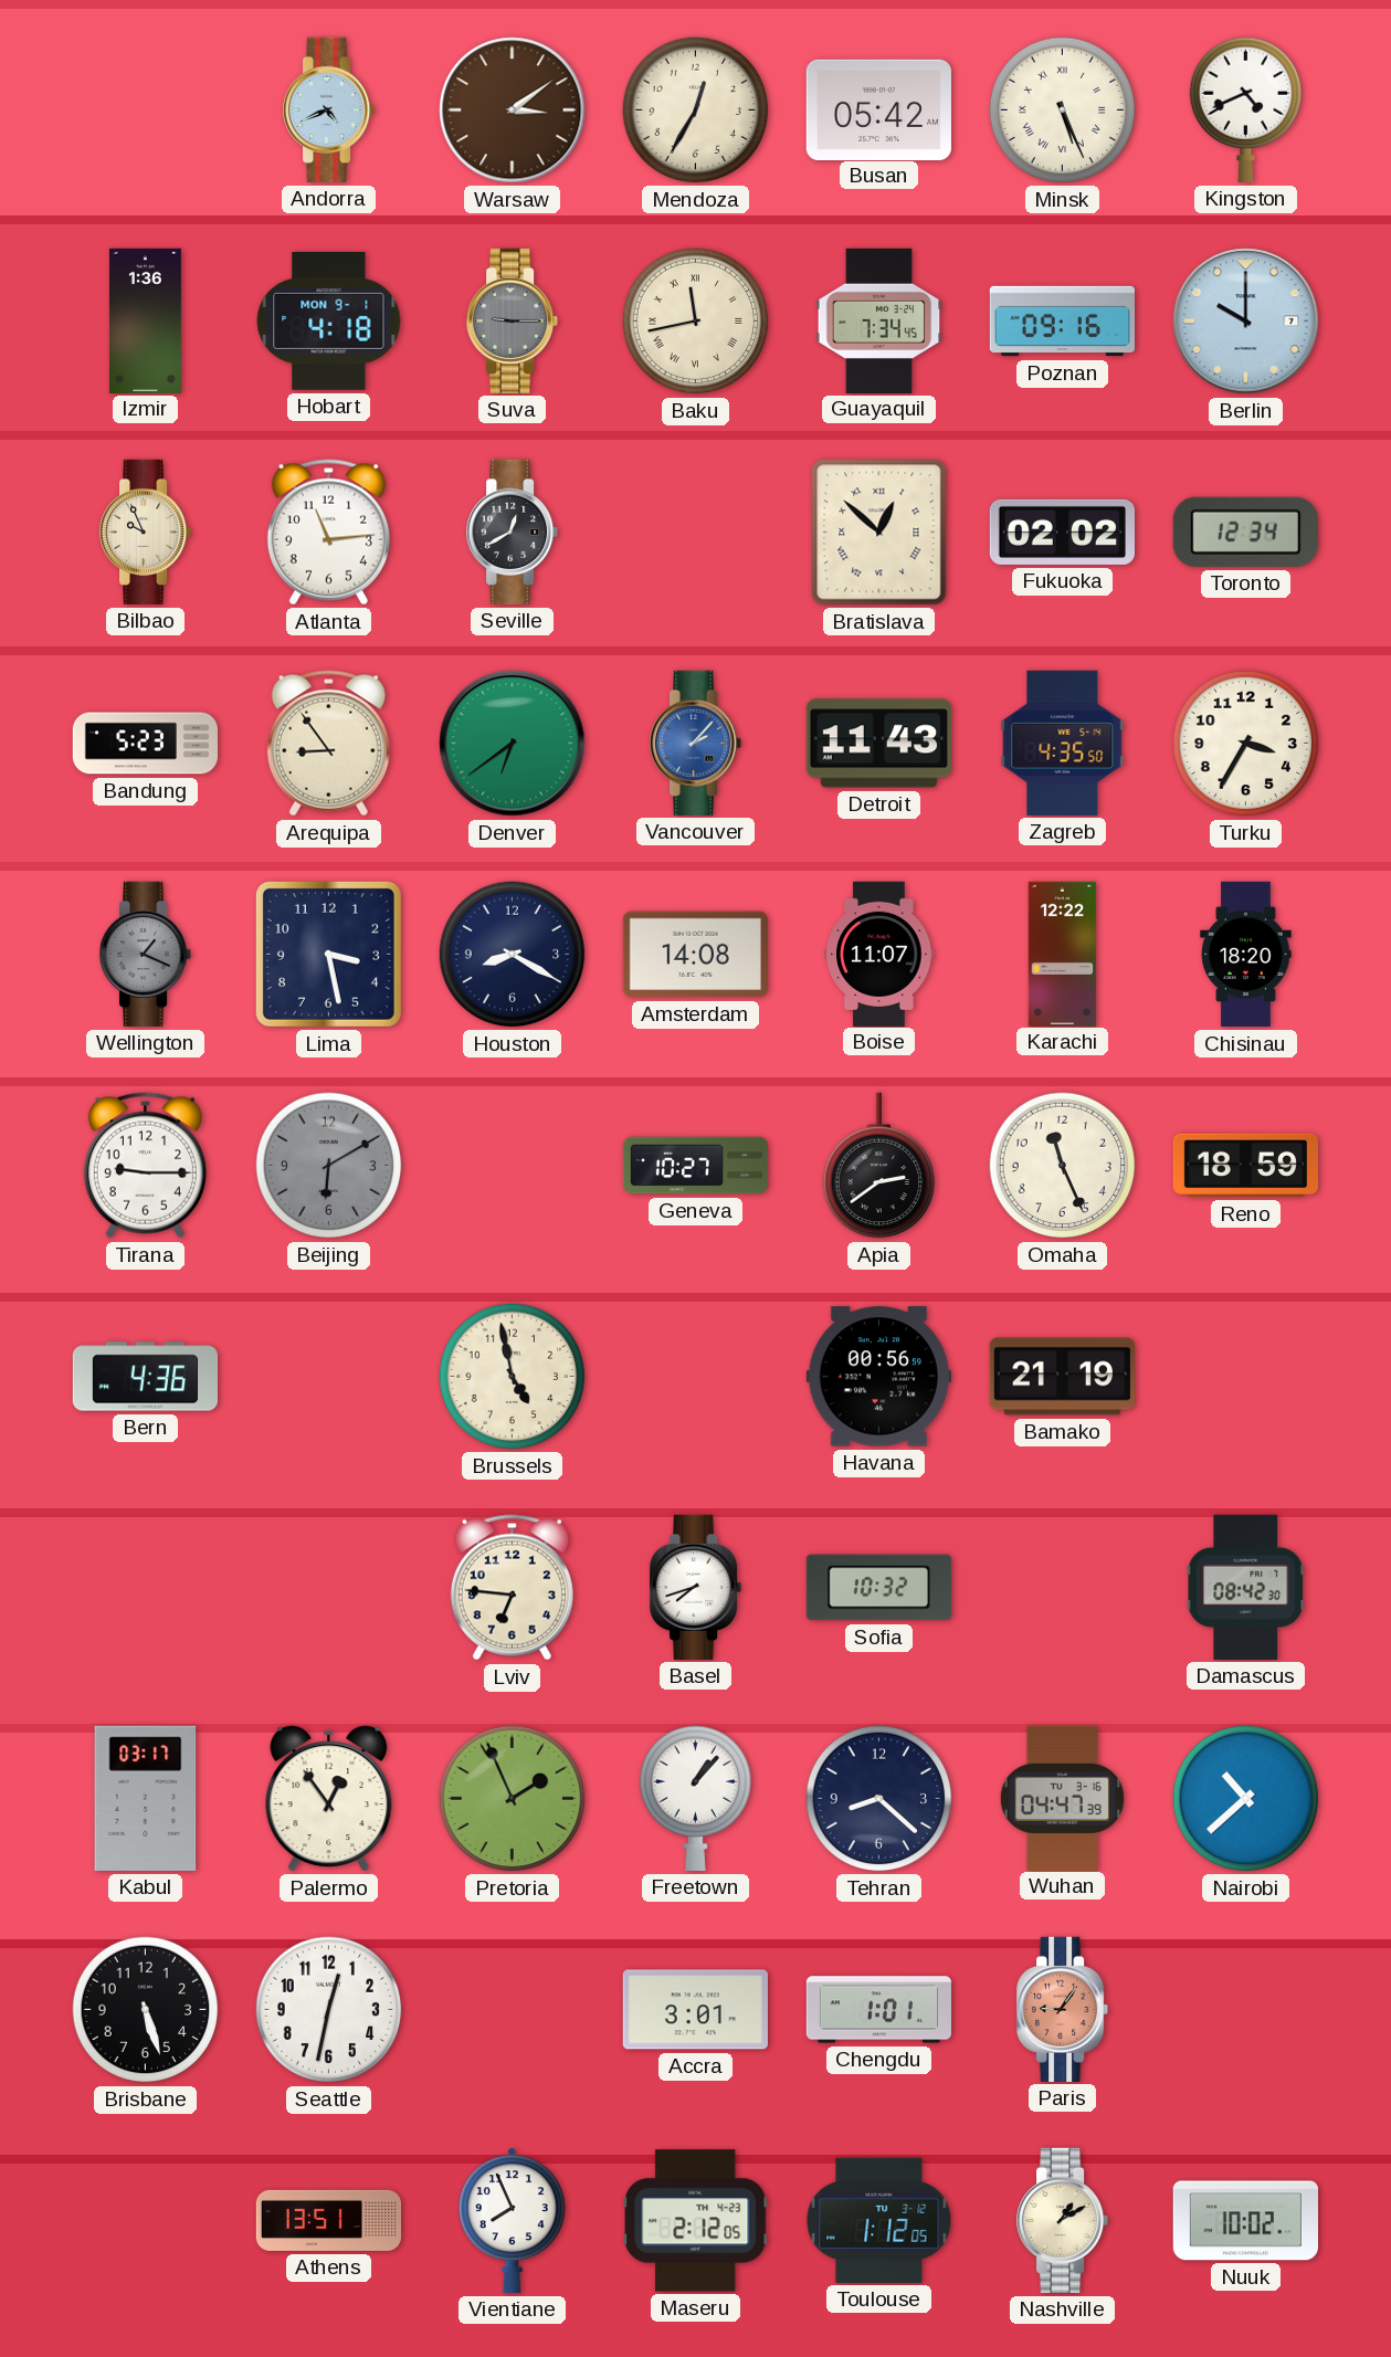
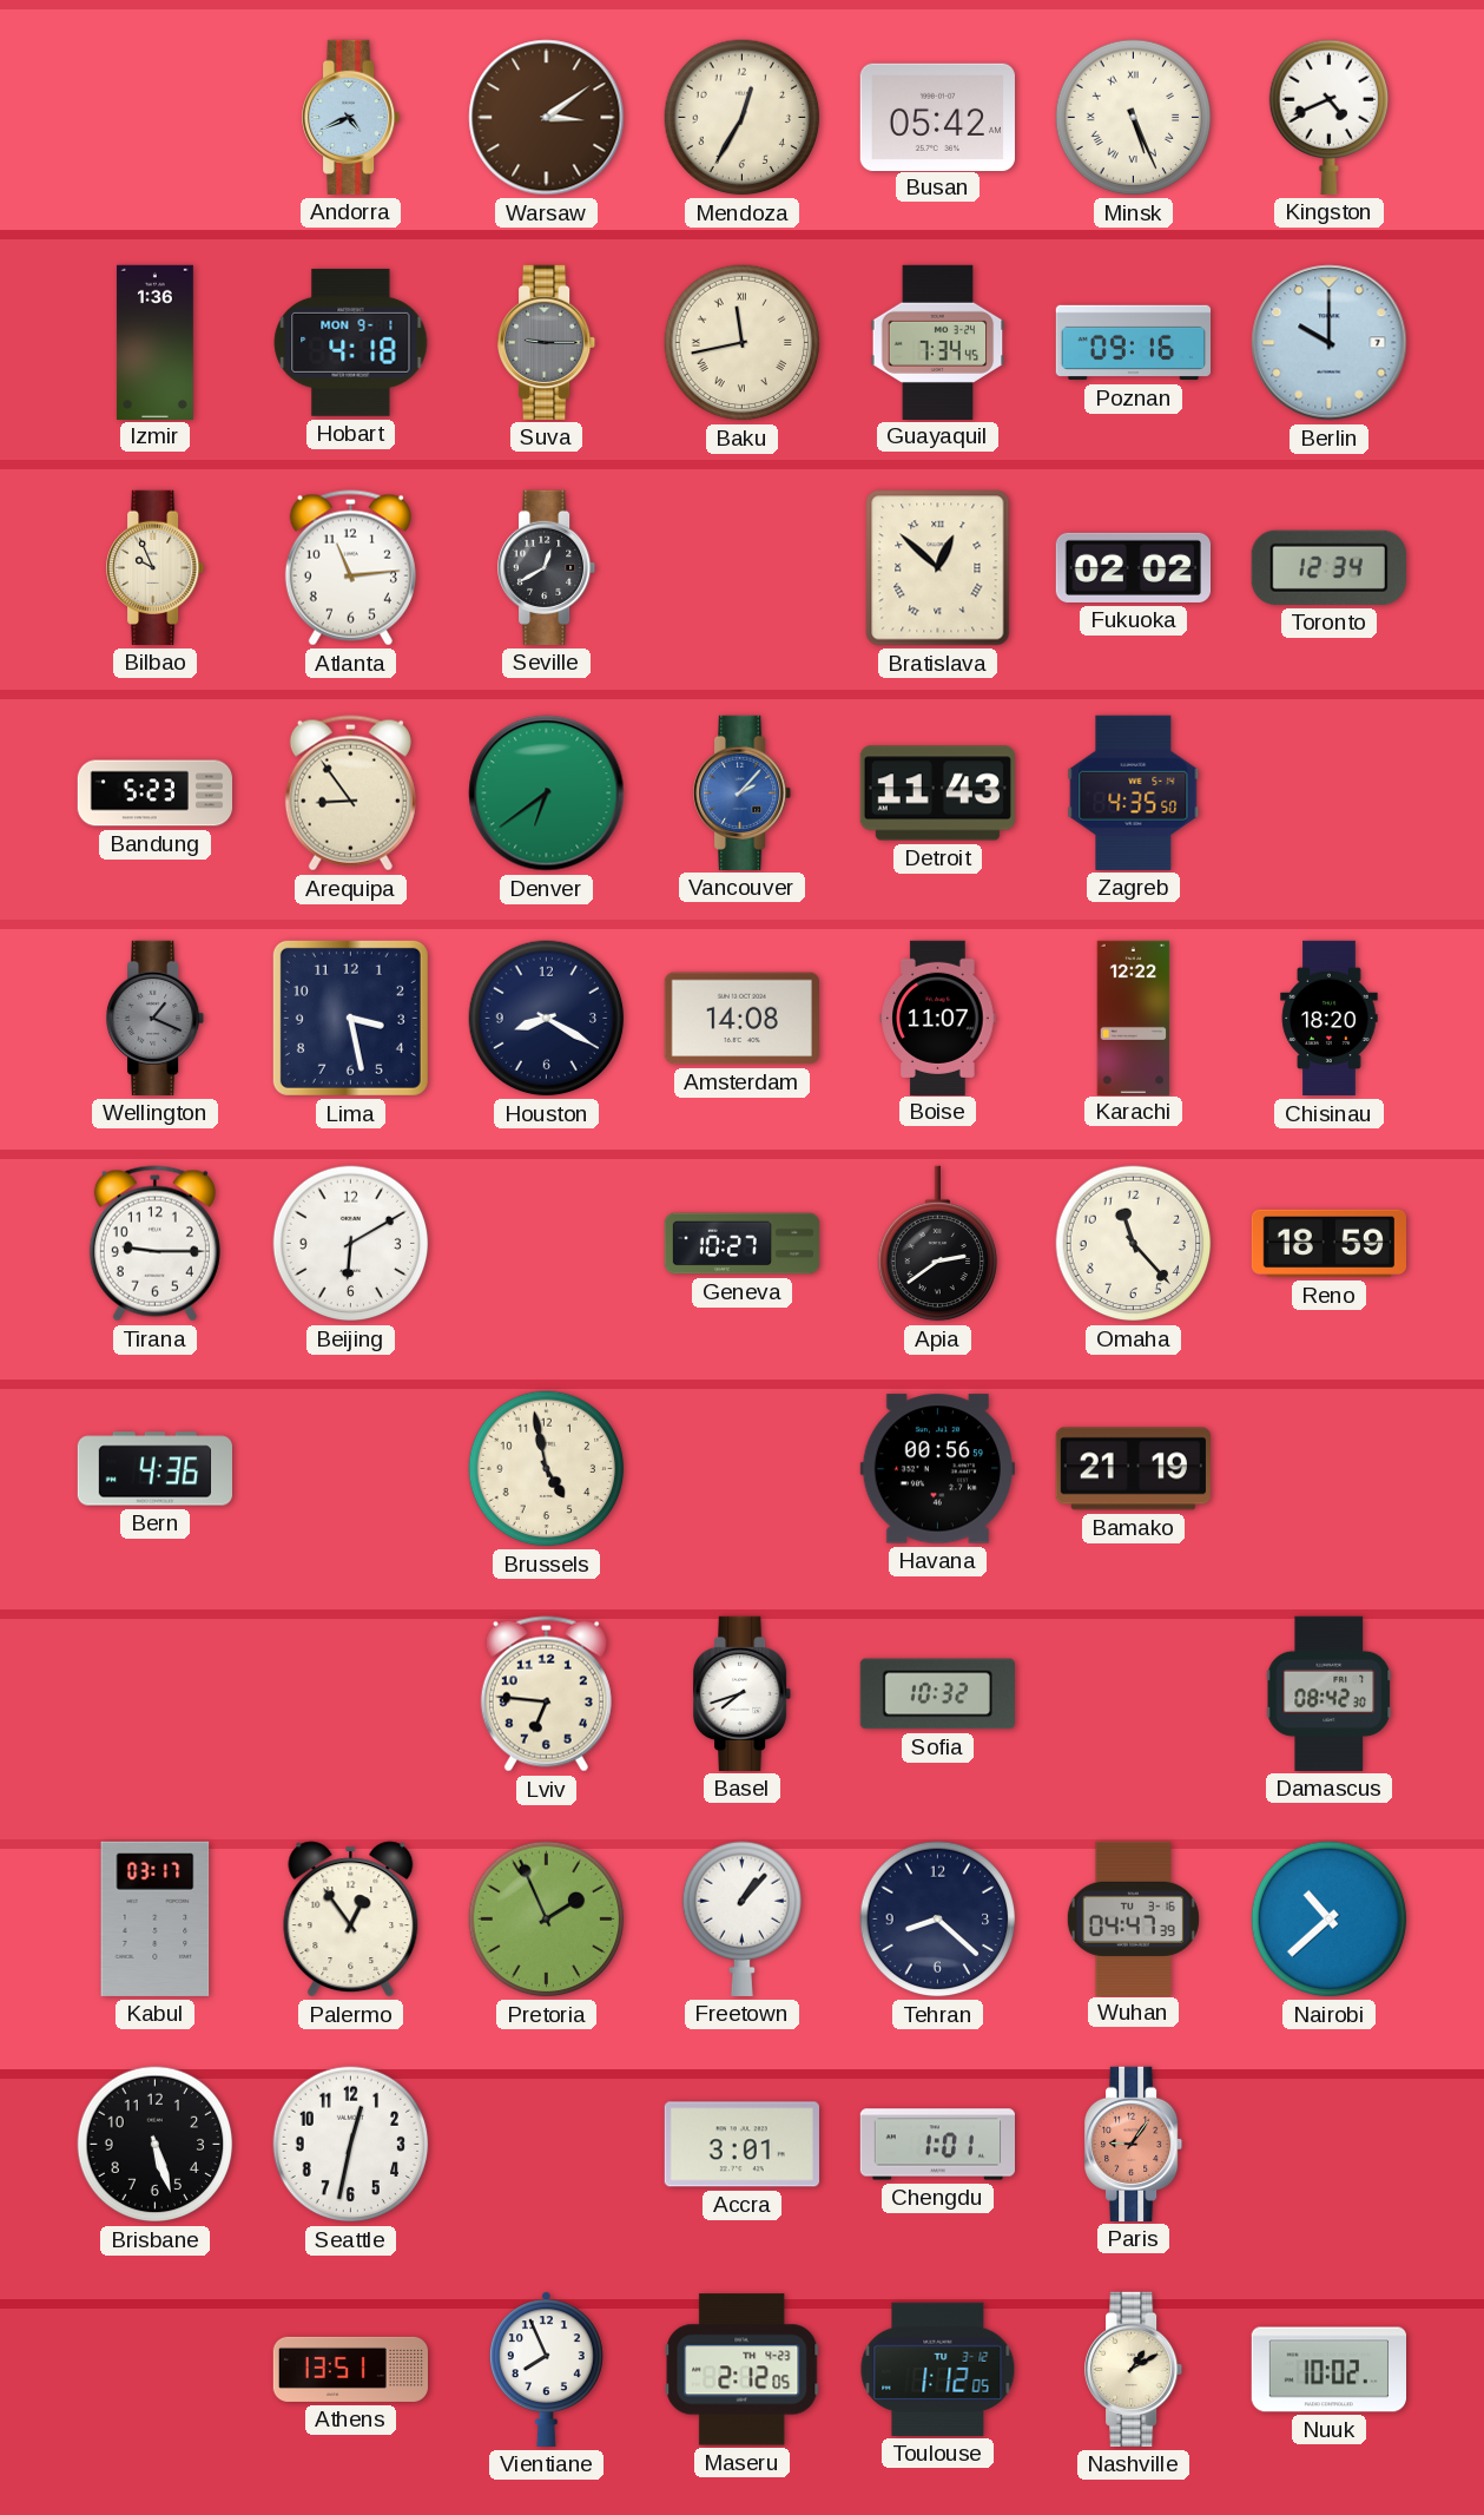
Turku: 3:35 -> none
Beijing dial: grey -> white
Omaha: 11:26 -> 11:23
